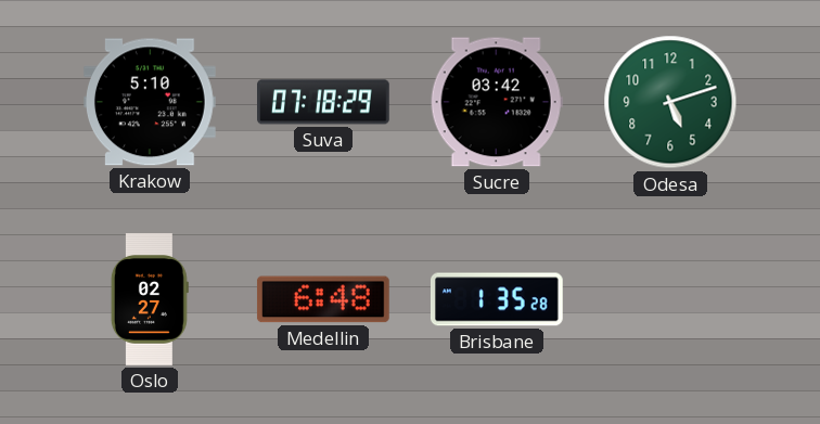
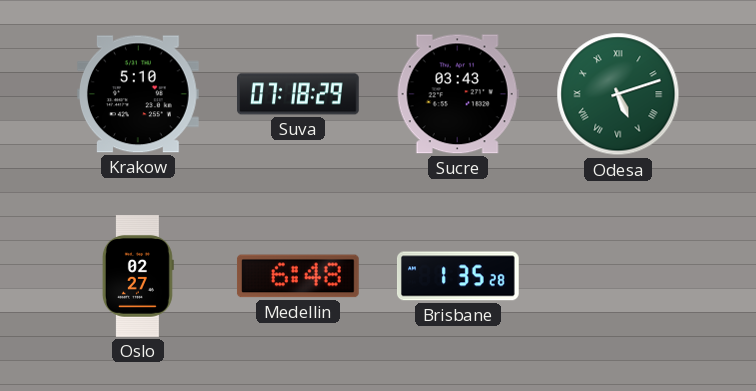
Sucre: 03:42 -> 03:43
Odesa numerals: Arabic -> Roman
